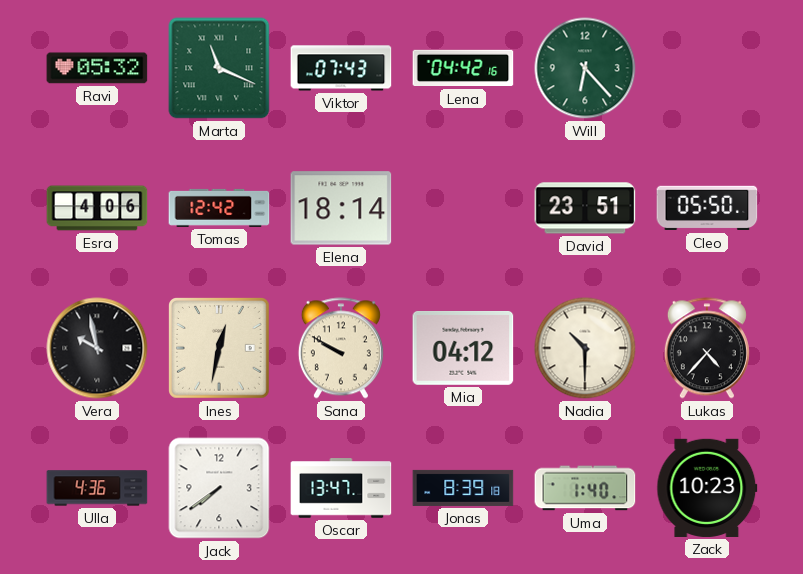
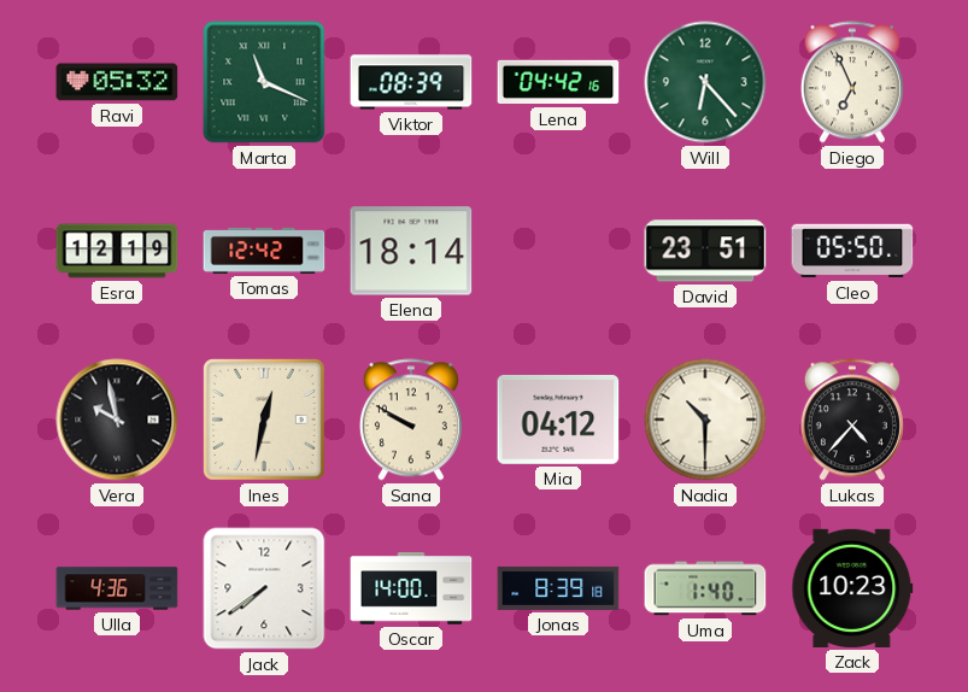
Viktor: 07:43 -> 08:39
Diego: none -> 6:56
Esra: 4:06 -> 12:19
Oscar: 13:47 -> 14:00
